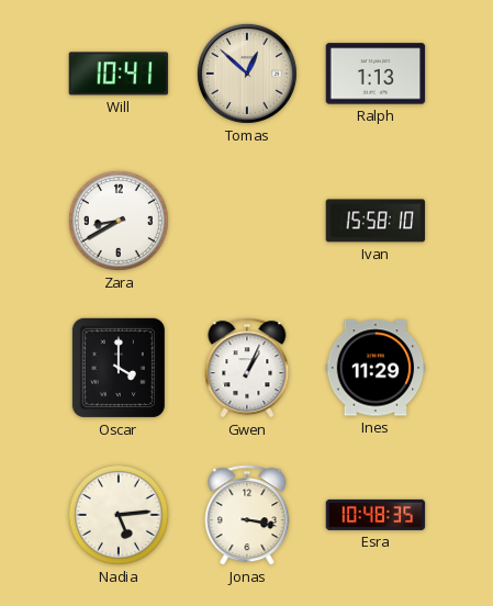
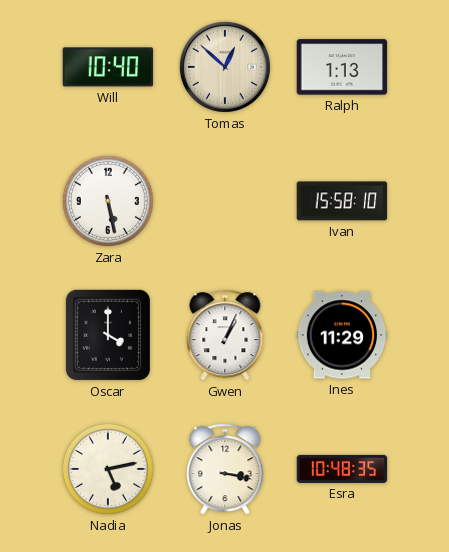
Will: 10:41 -> 10:40
Zara: 8:40 -> 5:28
Nadia: 5:14 -> 5:13
